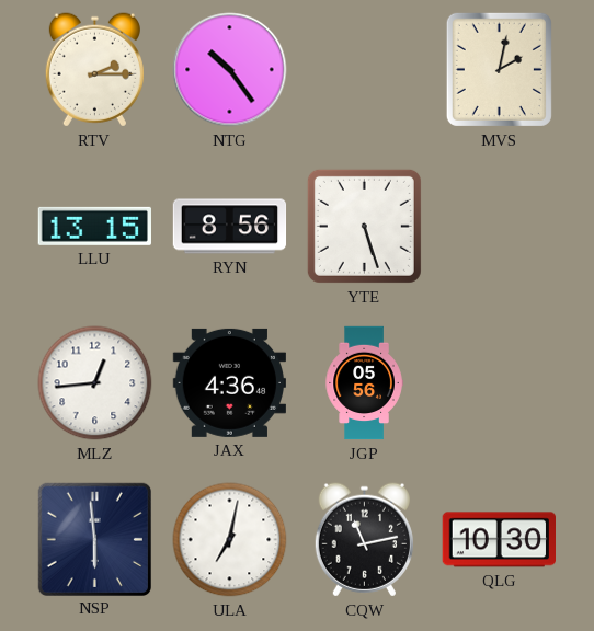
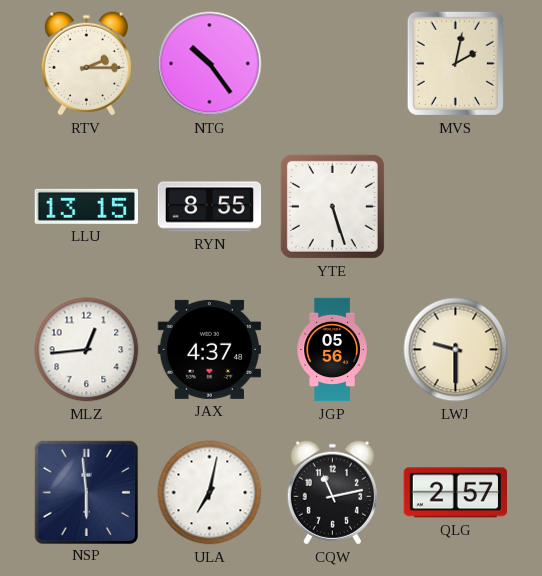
RYN: 8:56 -> 8:55
JAX: 4:36 -> 4:37
LWJ: none -> 9:30
QLG: 10:30 -> 2:57
